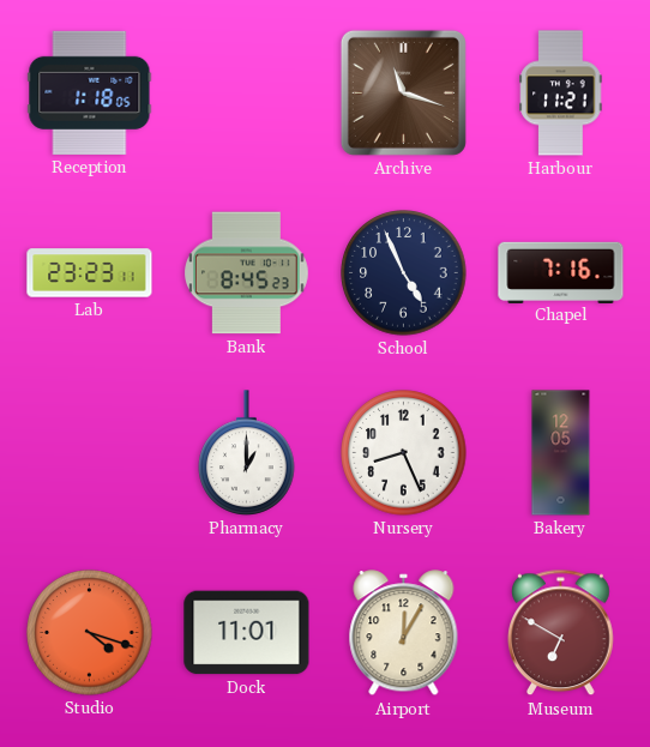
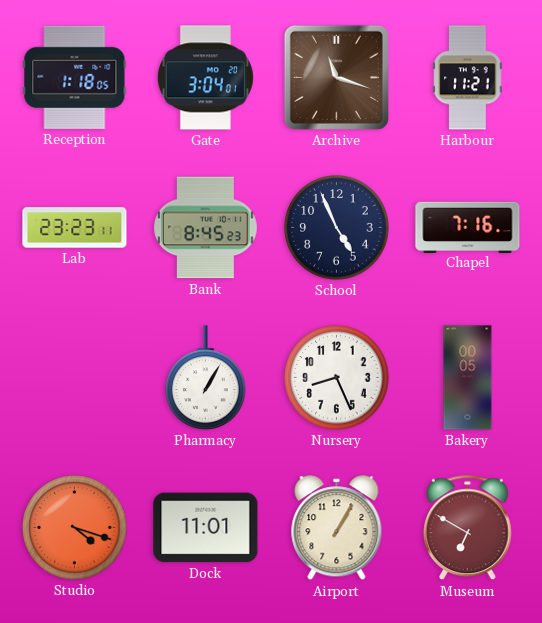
Gate: none -> 3:04
Pharmacy: 1:00 -> 1:05
Bakery: 12:05 -> 00:05
Airport: 12:05 -> 1:05
